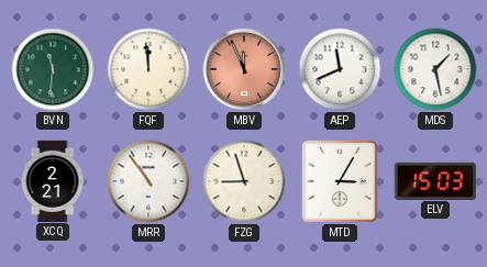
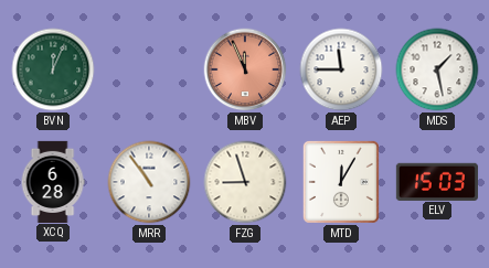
BVN: 11:31 -> 12:04
FQF: 11:59 -> none
AEP: 11:41 -> 11:45
XCQ: 2:21 -> 6:28
MTD: 3:05 -> 12:05
